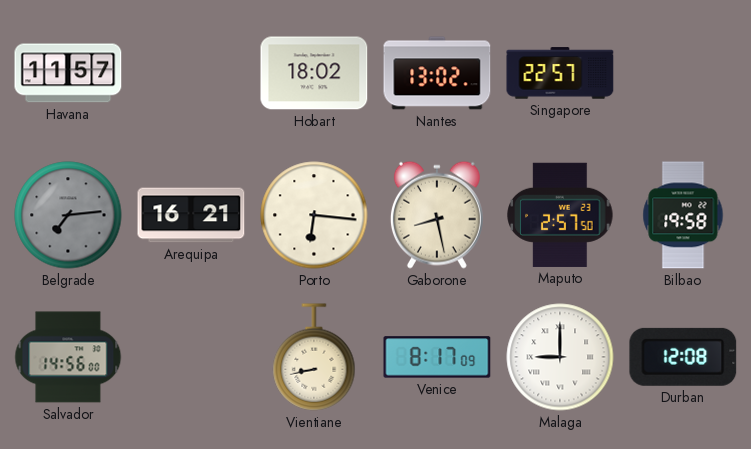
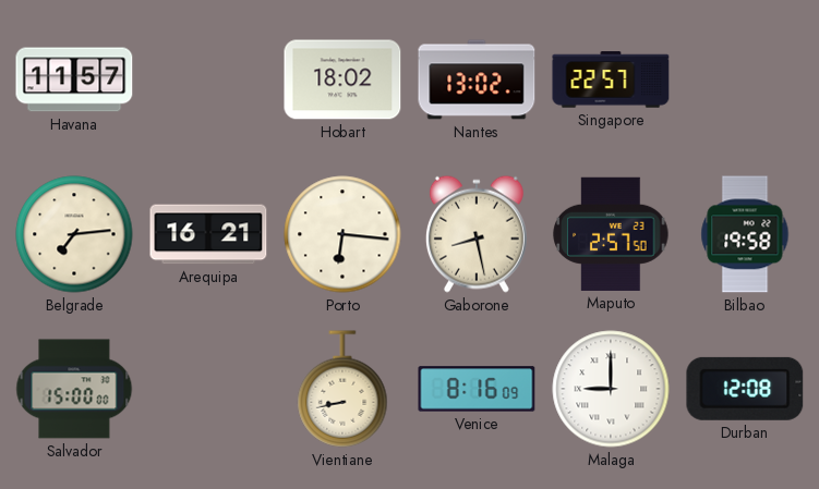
Belgrade dial: grey -> cream
Salvador: 14:56 -> 15:00
Venice: 8:17 -> 8:16
